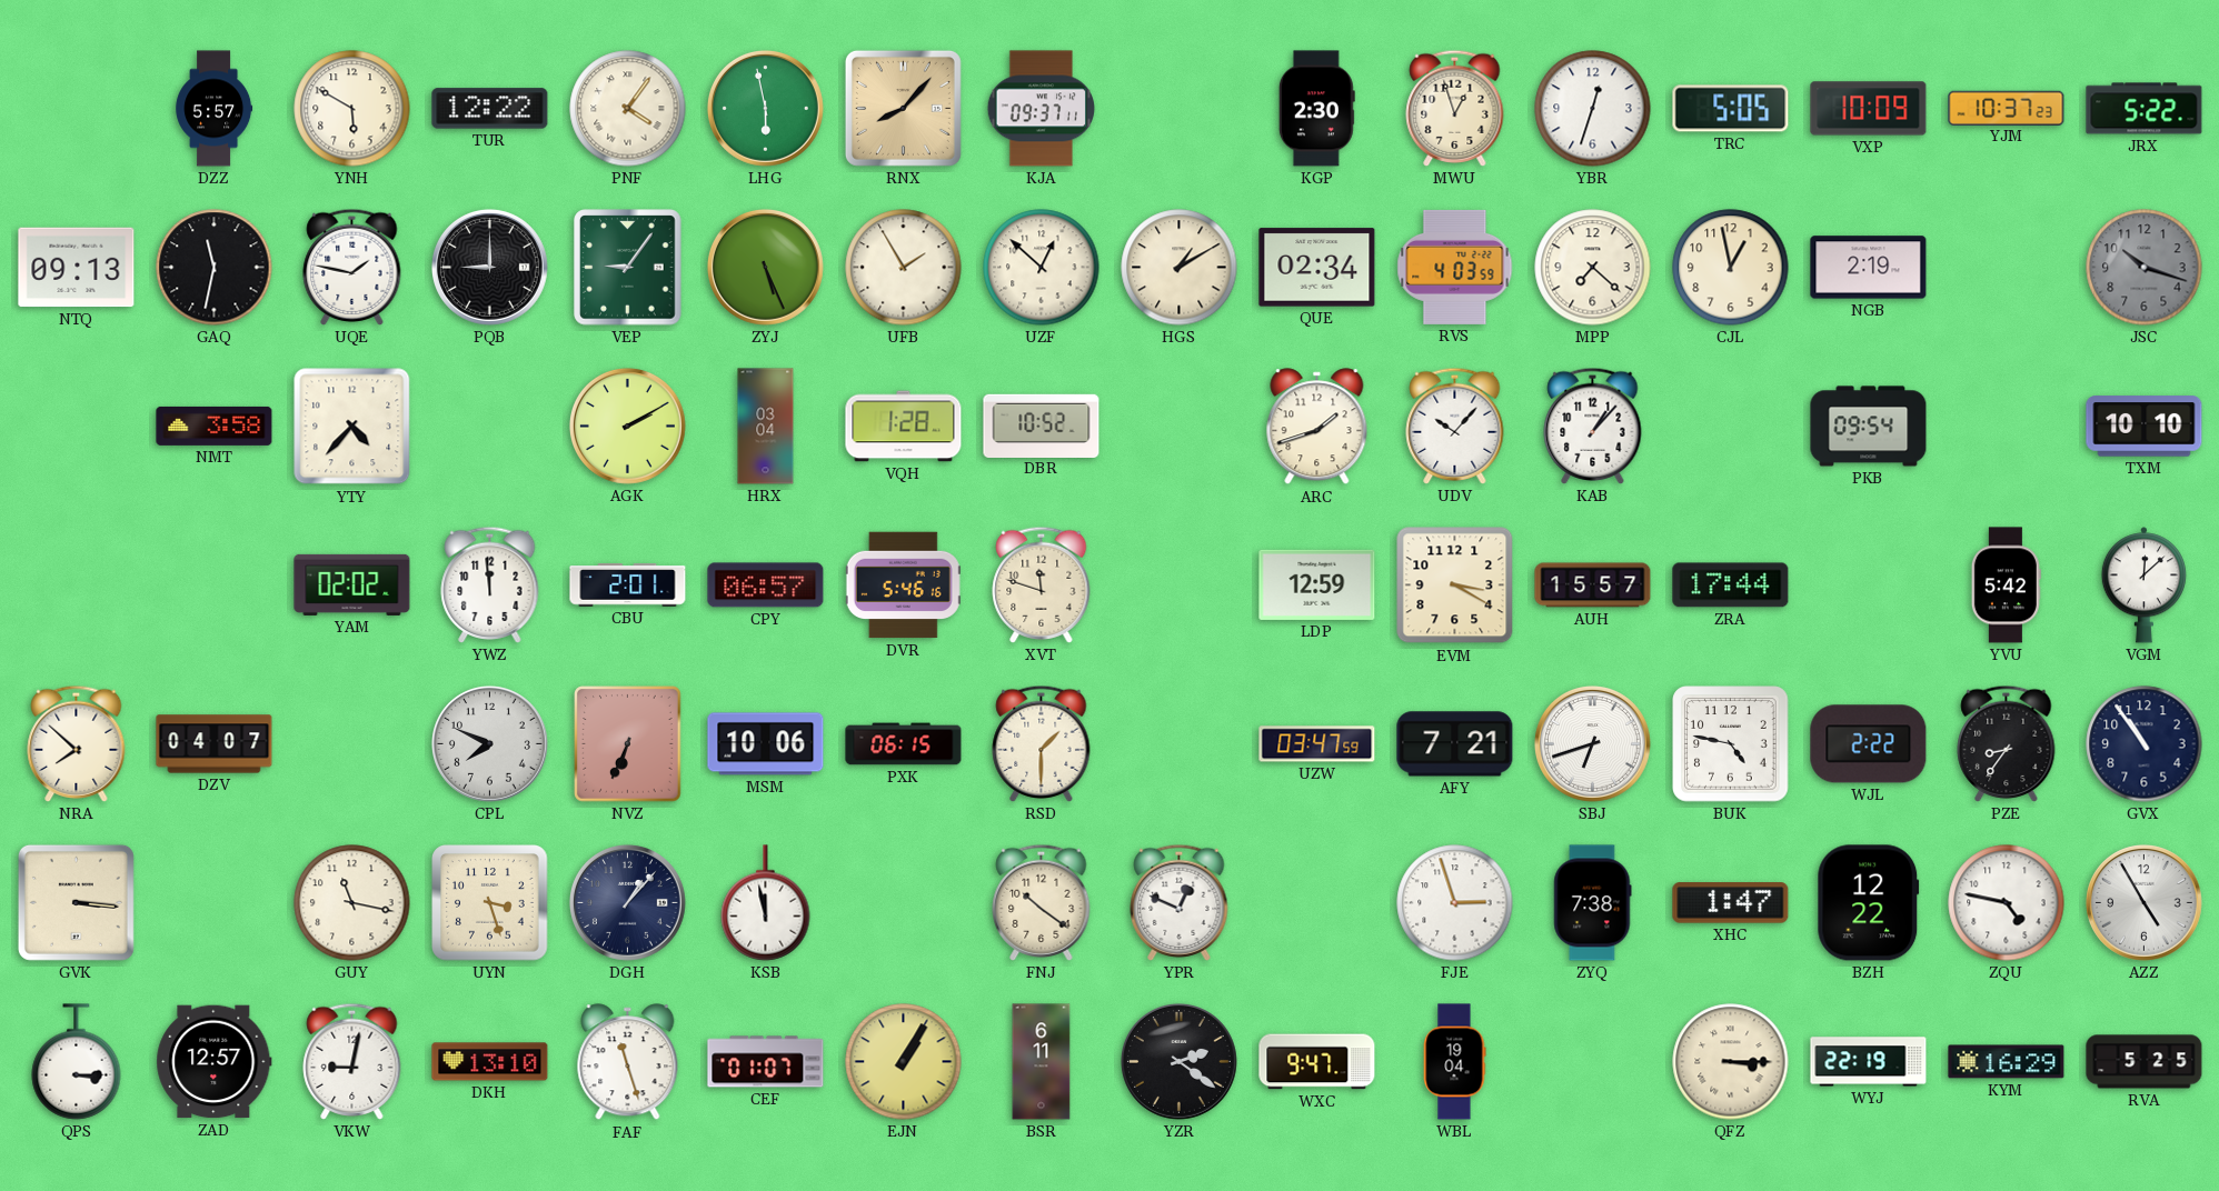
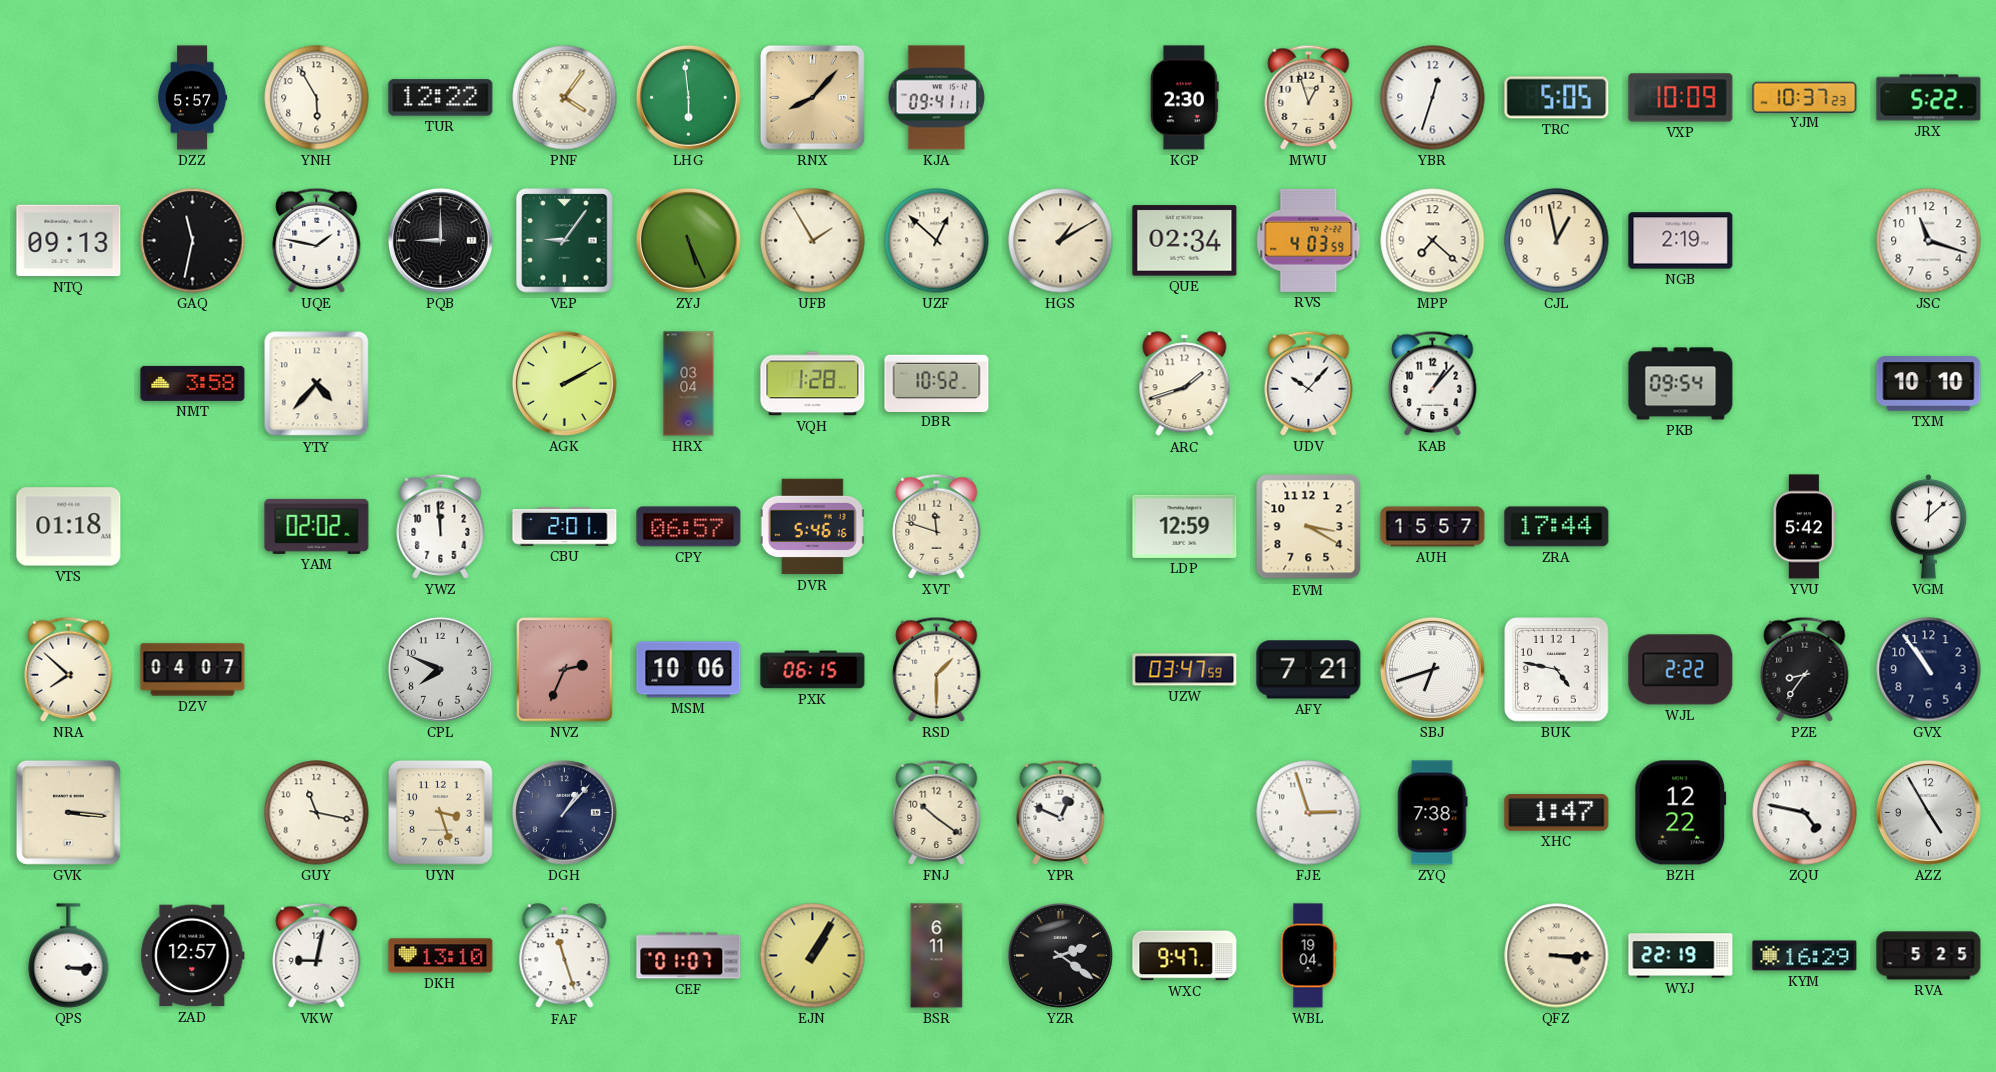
YNH: 5:50 -> 5:55
LHG: 5:58 -> 5:59
KJA: 09:37 -> 09:41
JSC: 10:18 -> 11:18
JSC dial: grey -> white
VTS: none -> 01:18
NVZ: 6:34 -> 2:34
KSB: 11:58 -> none
